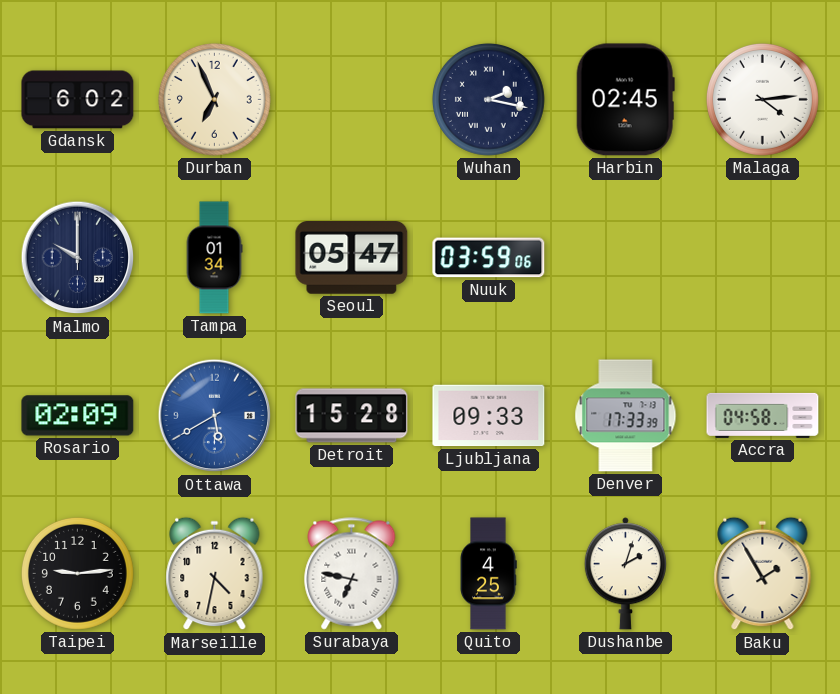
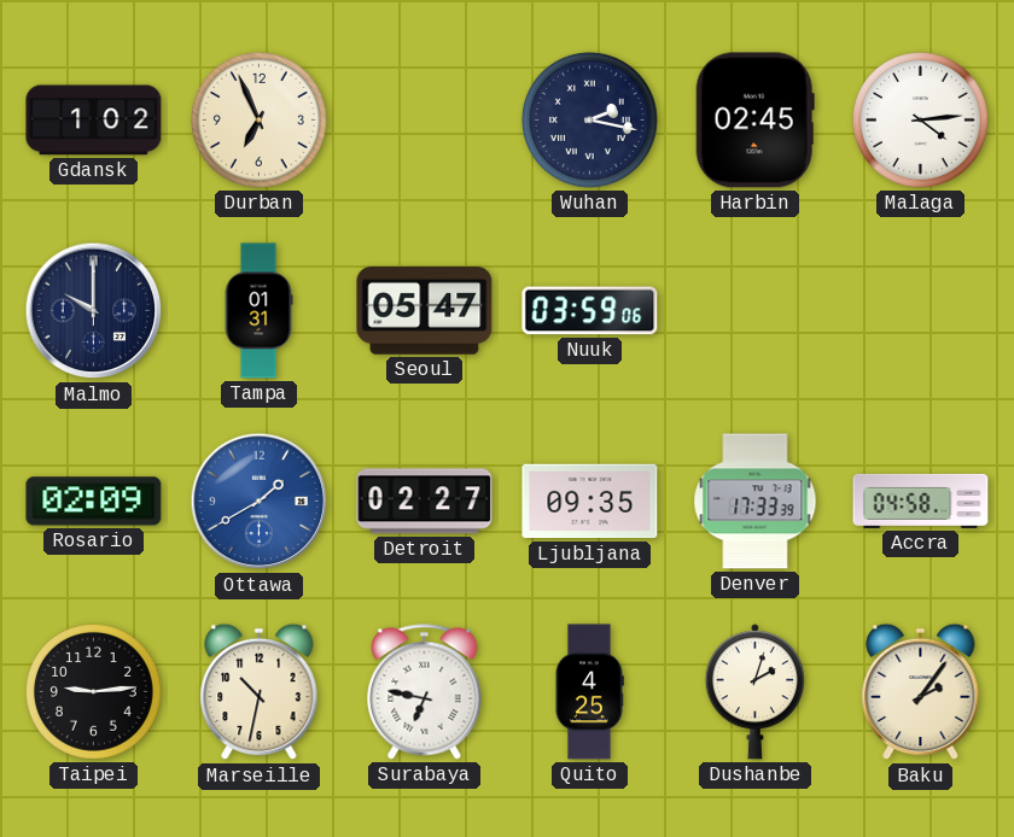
Gdansk: 6:02 -> 1:02
Tampa: 01:34 -> 01:31
Ottawa: 5:40 -> 1:40
Detroit: 15:28 -> 02:27
Ljubljana: 09:33 -> 09:35
Marseille: 4:32 -> 10:32
Baku: 1:55 -> 2:06
